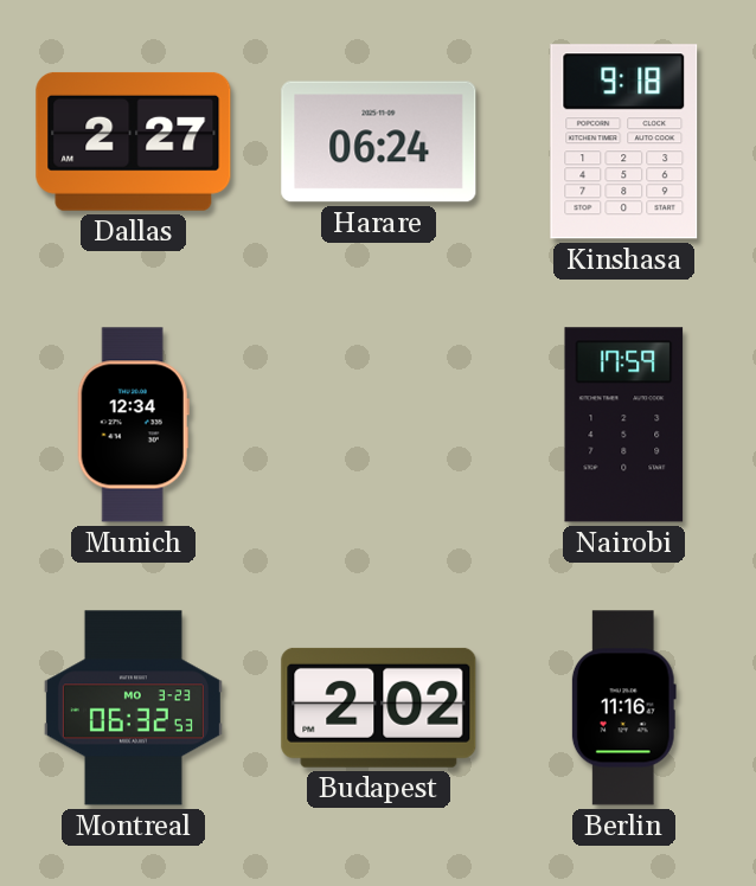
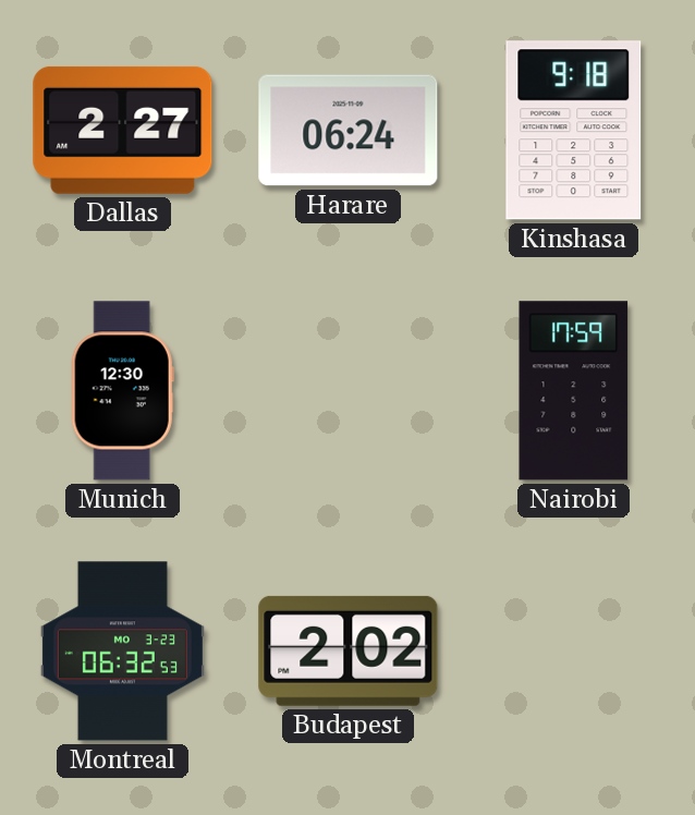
Munich: 12:34 -> 12:30
Berlin: 11:16 -> none
